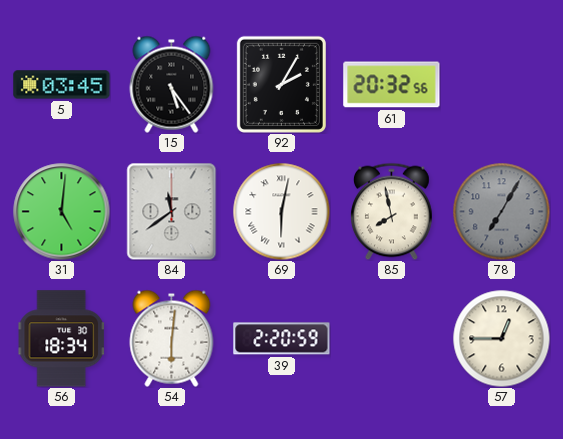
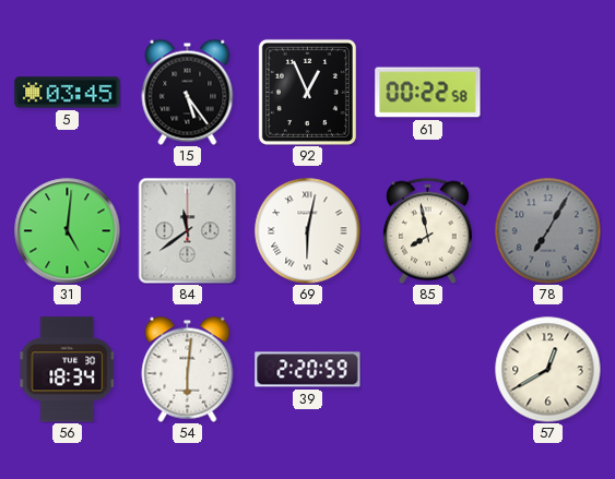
92: 2:05 -> 12:56
61: 20:32 -> 00:22
57: 12:45 -> 12:40
